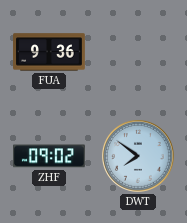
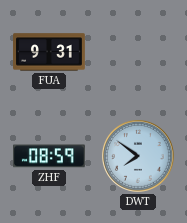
FUA: 9:36 -> 9:31
ZHF: 09:02 -> 08:59
